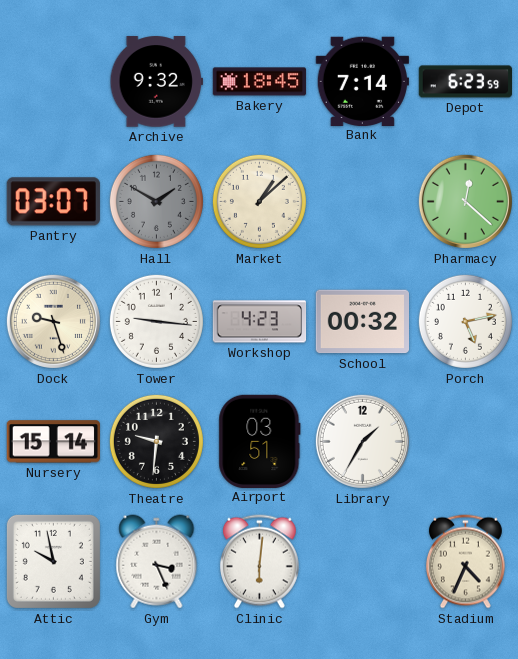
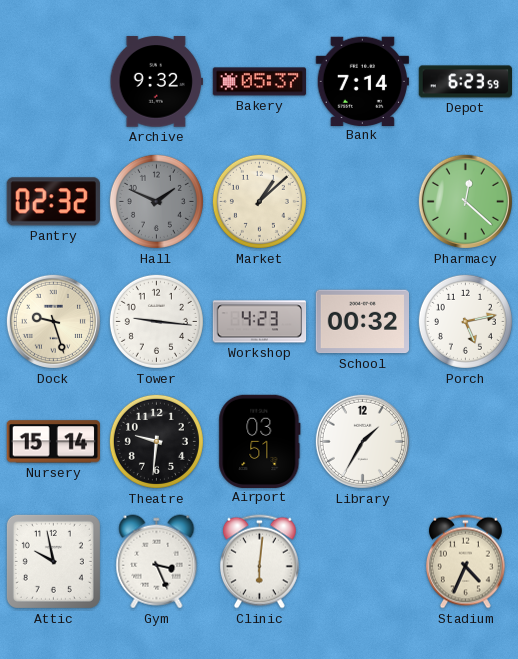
Bakery: 18:45 -> 05:37
Pantry: 03:07 -> 02:32
Hall: 1:50 -> 1:49
